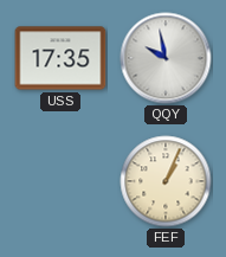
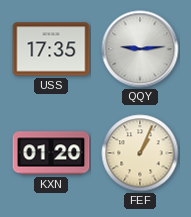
QQY: 9:58 -> 9:14
KXN: none -> 01:20
